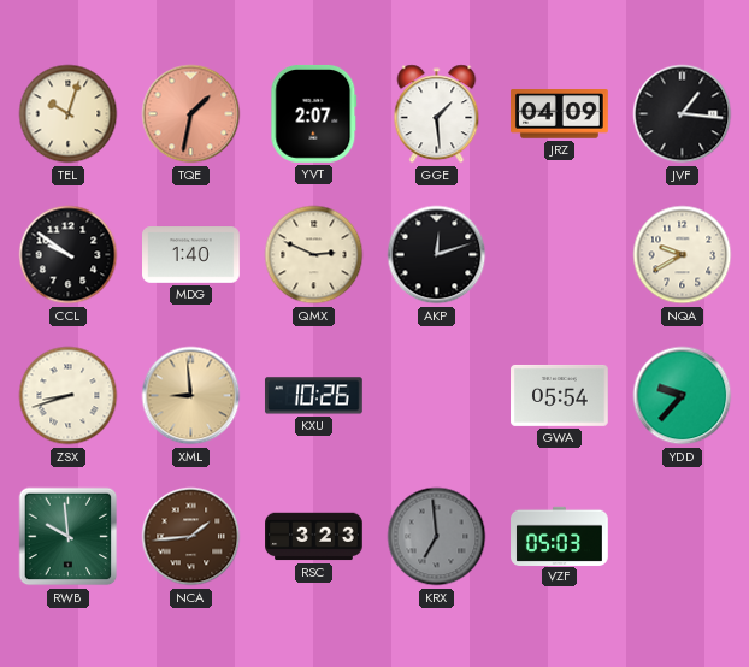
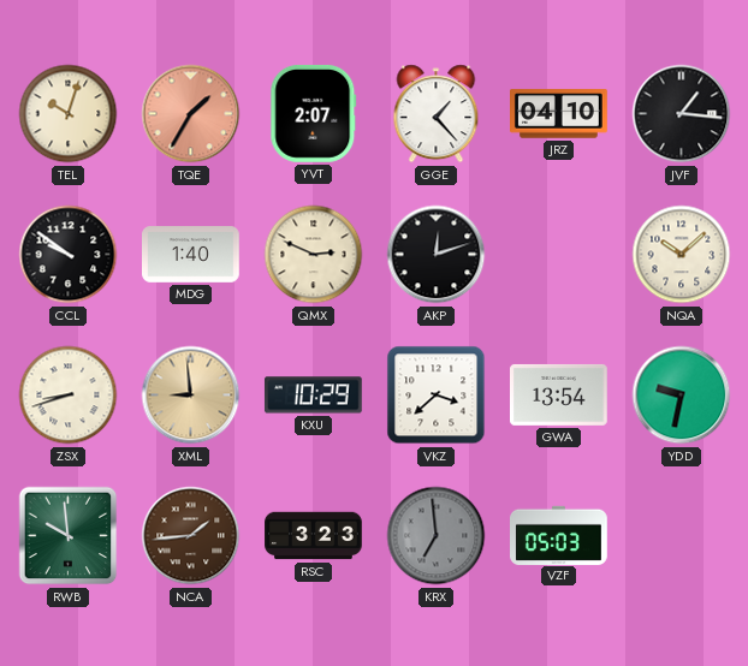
TQE: 1:32 -> 1:35
GGE: 1:29 -> 1:23
JRZ: 04:09 -> 04:10
NQA: 9:40 -> 10:08
KXU: 10:26 -> 10:29
VKZ: none -> 3:38
GWA: 05:54 -> 13:54
YDD: 9:37 -> 9:32
